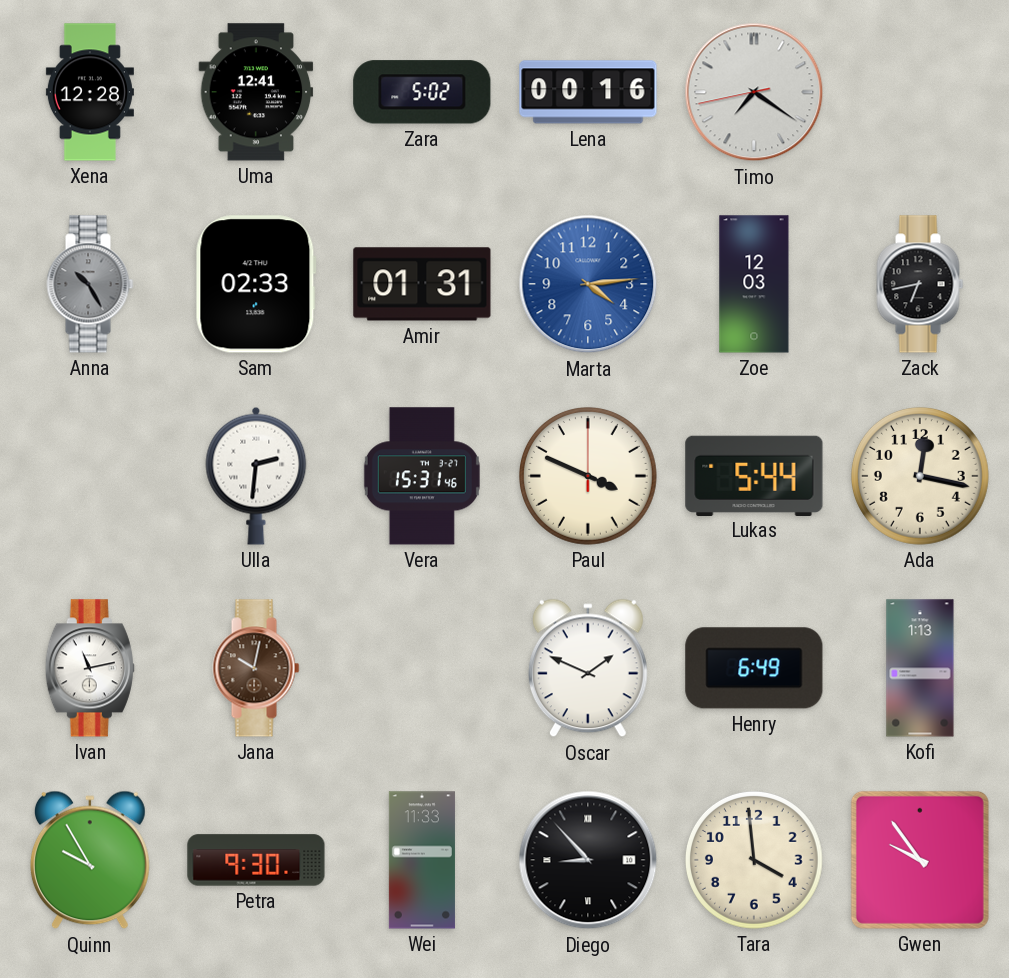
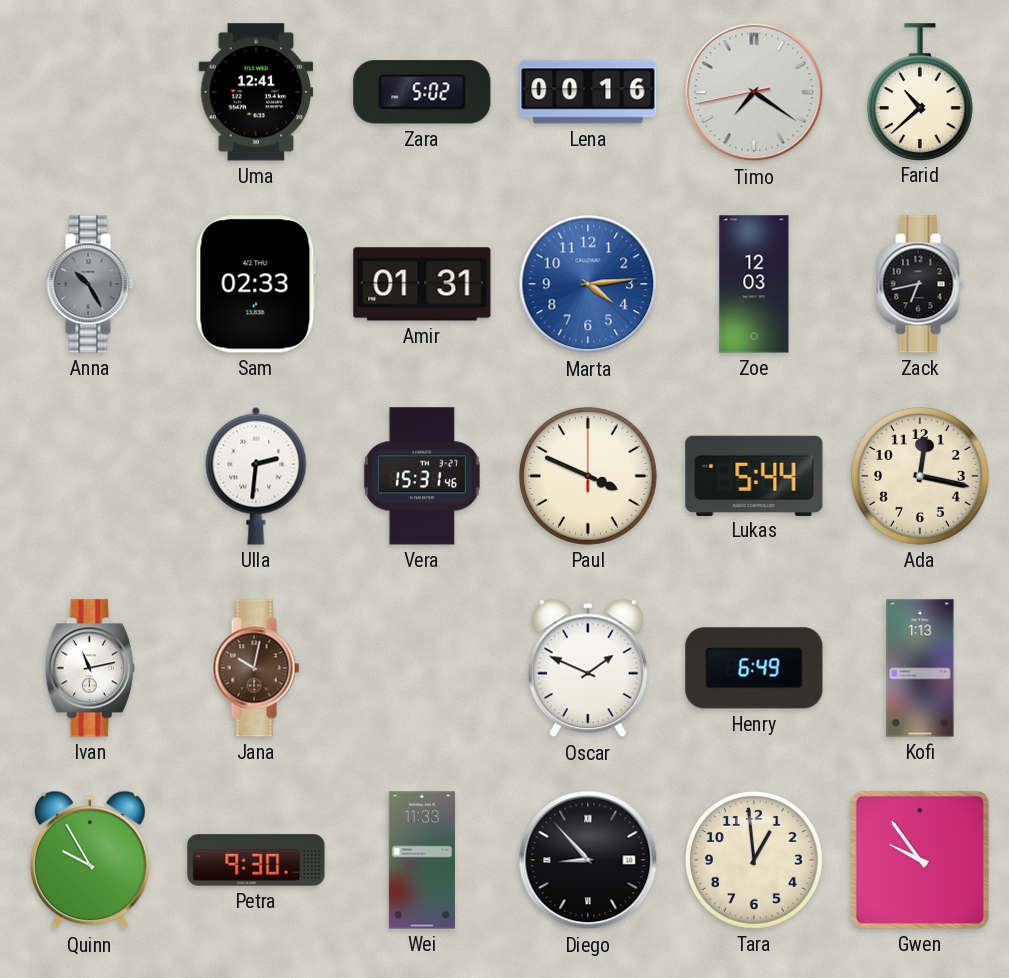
Xena: 12:28 -> none
Farid: none -> 10:38
Tara: 3:59 -> 12:59
